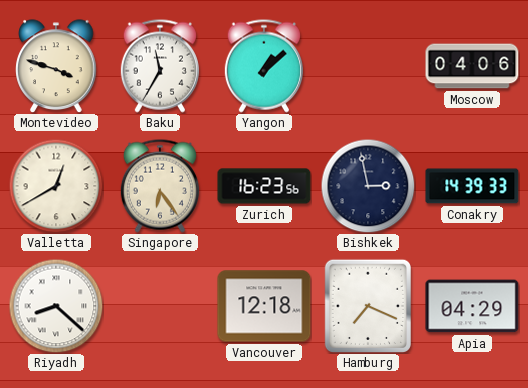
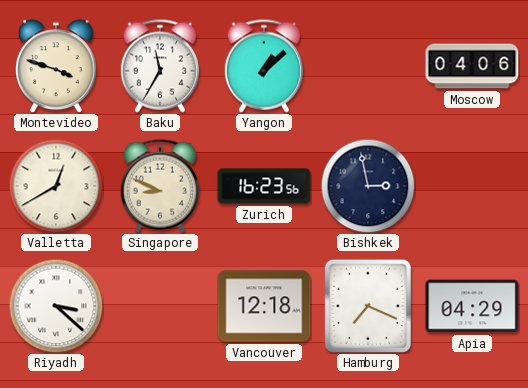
Singapore: 6:24 -> 8:49
Conakry: 14:39 -> none
Riyadh: 8:22 -> 3:22
